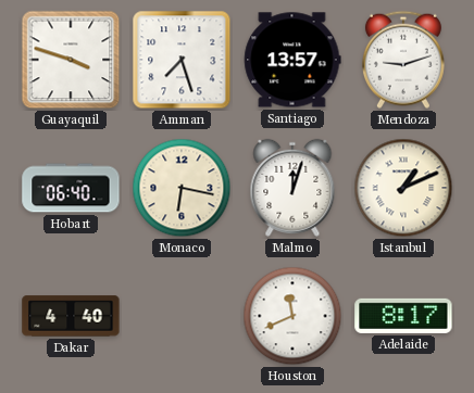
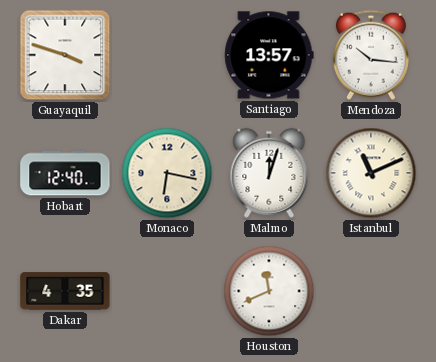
Amman: 7:27 -> none
Mendoza: 9:12 -> 10:16
Hobart: 06:40 -> 12:40
Istanbul: 1:11 -> 11:11
Dakar: 4:40 -> 4:35
Adelaide: 8:17 -> none
